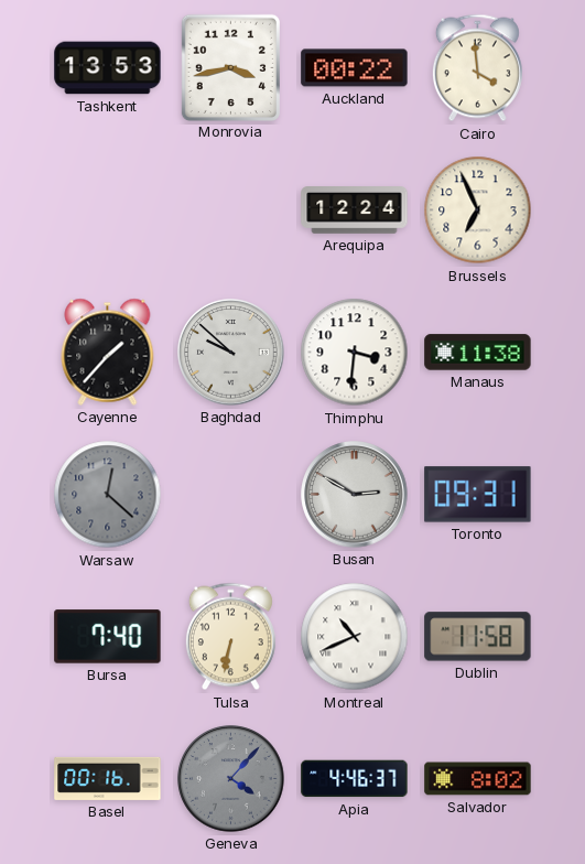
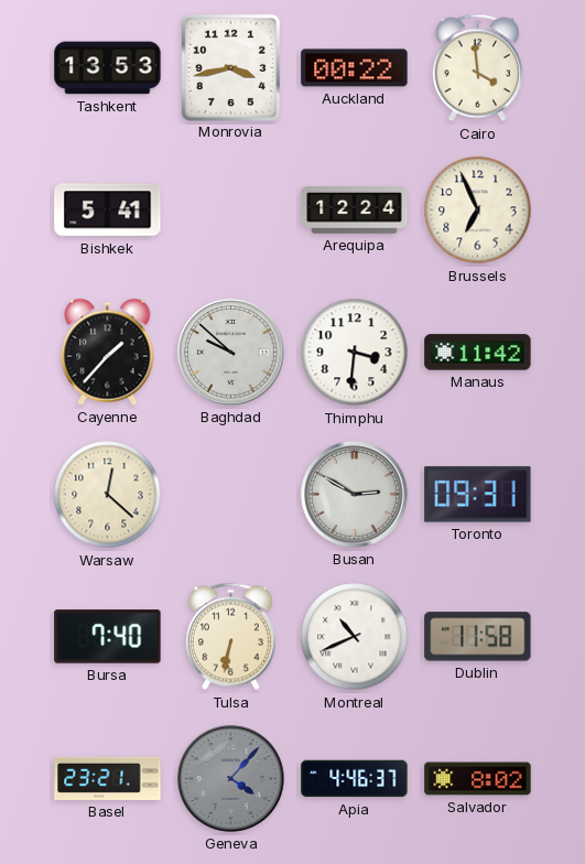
Bishkek: none -> 5:41
Manaus: 11:38 -> 11:42
Warsaw dial: grey -> cream
Basel: 00:16 -> 23:21
